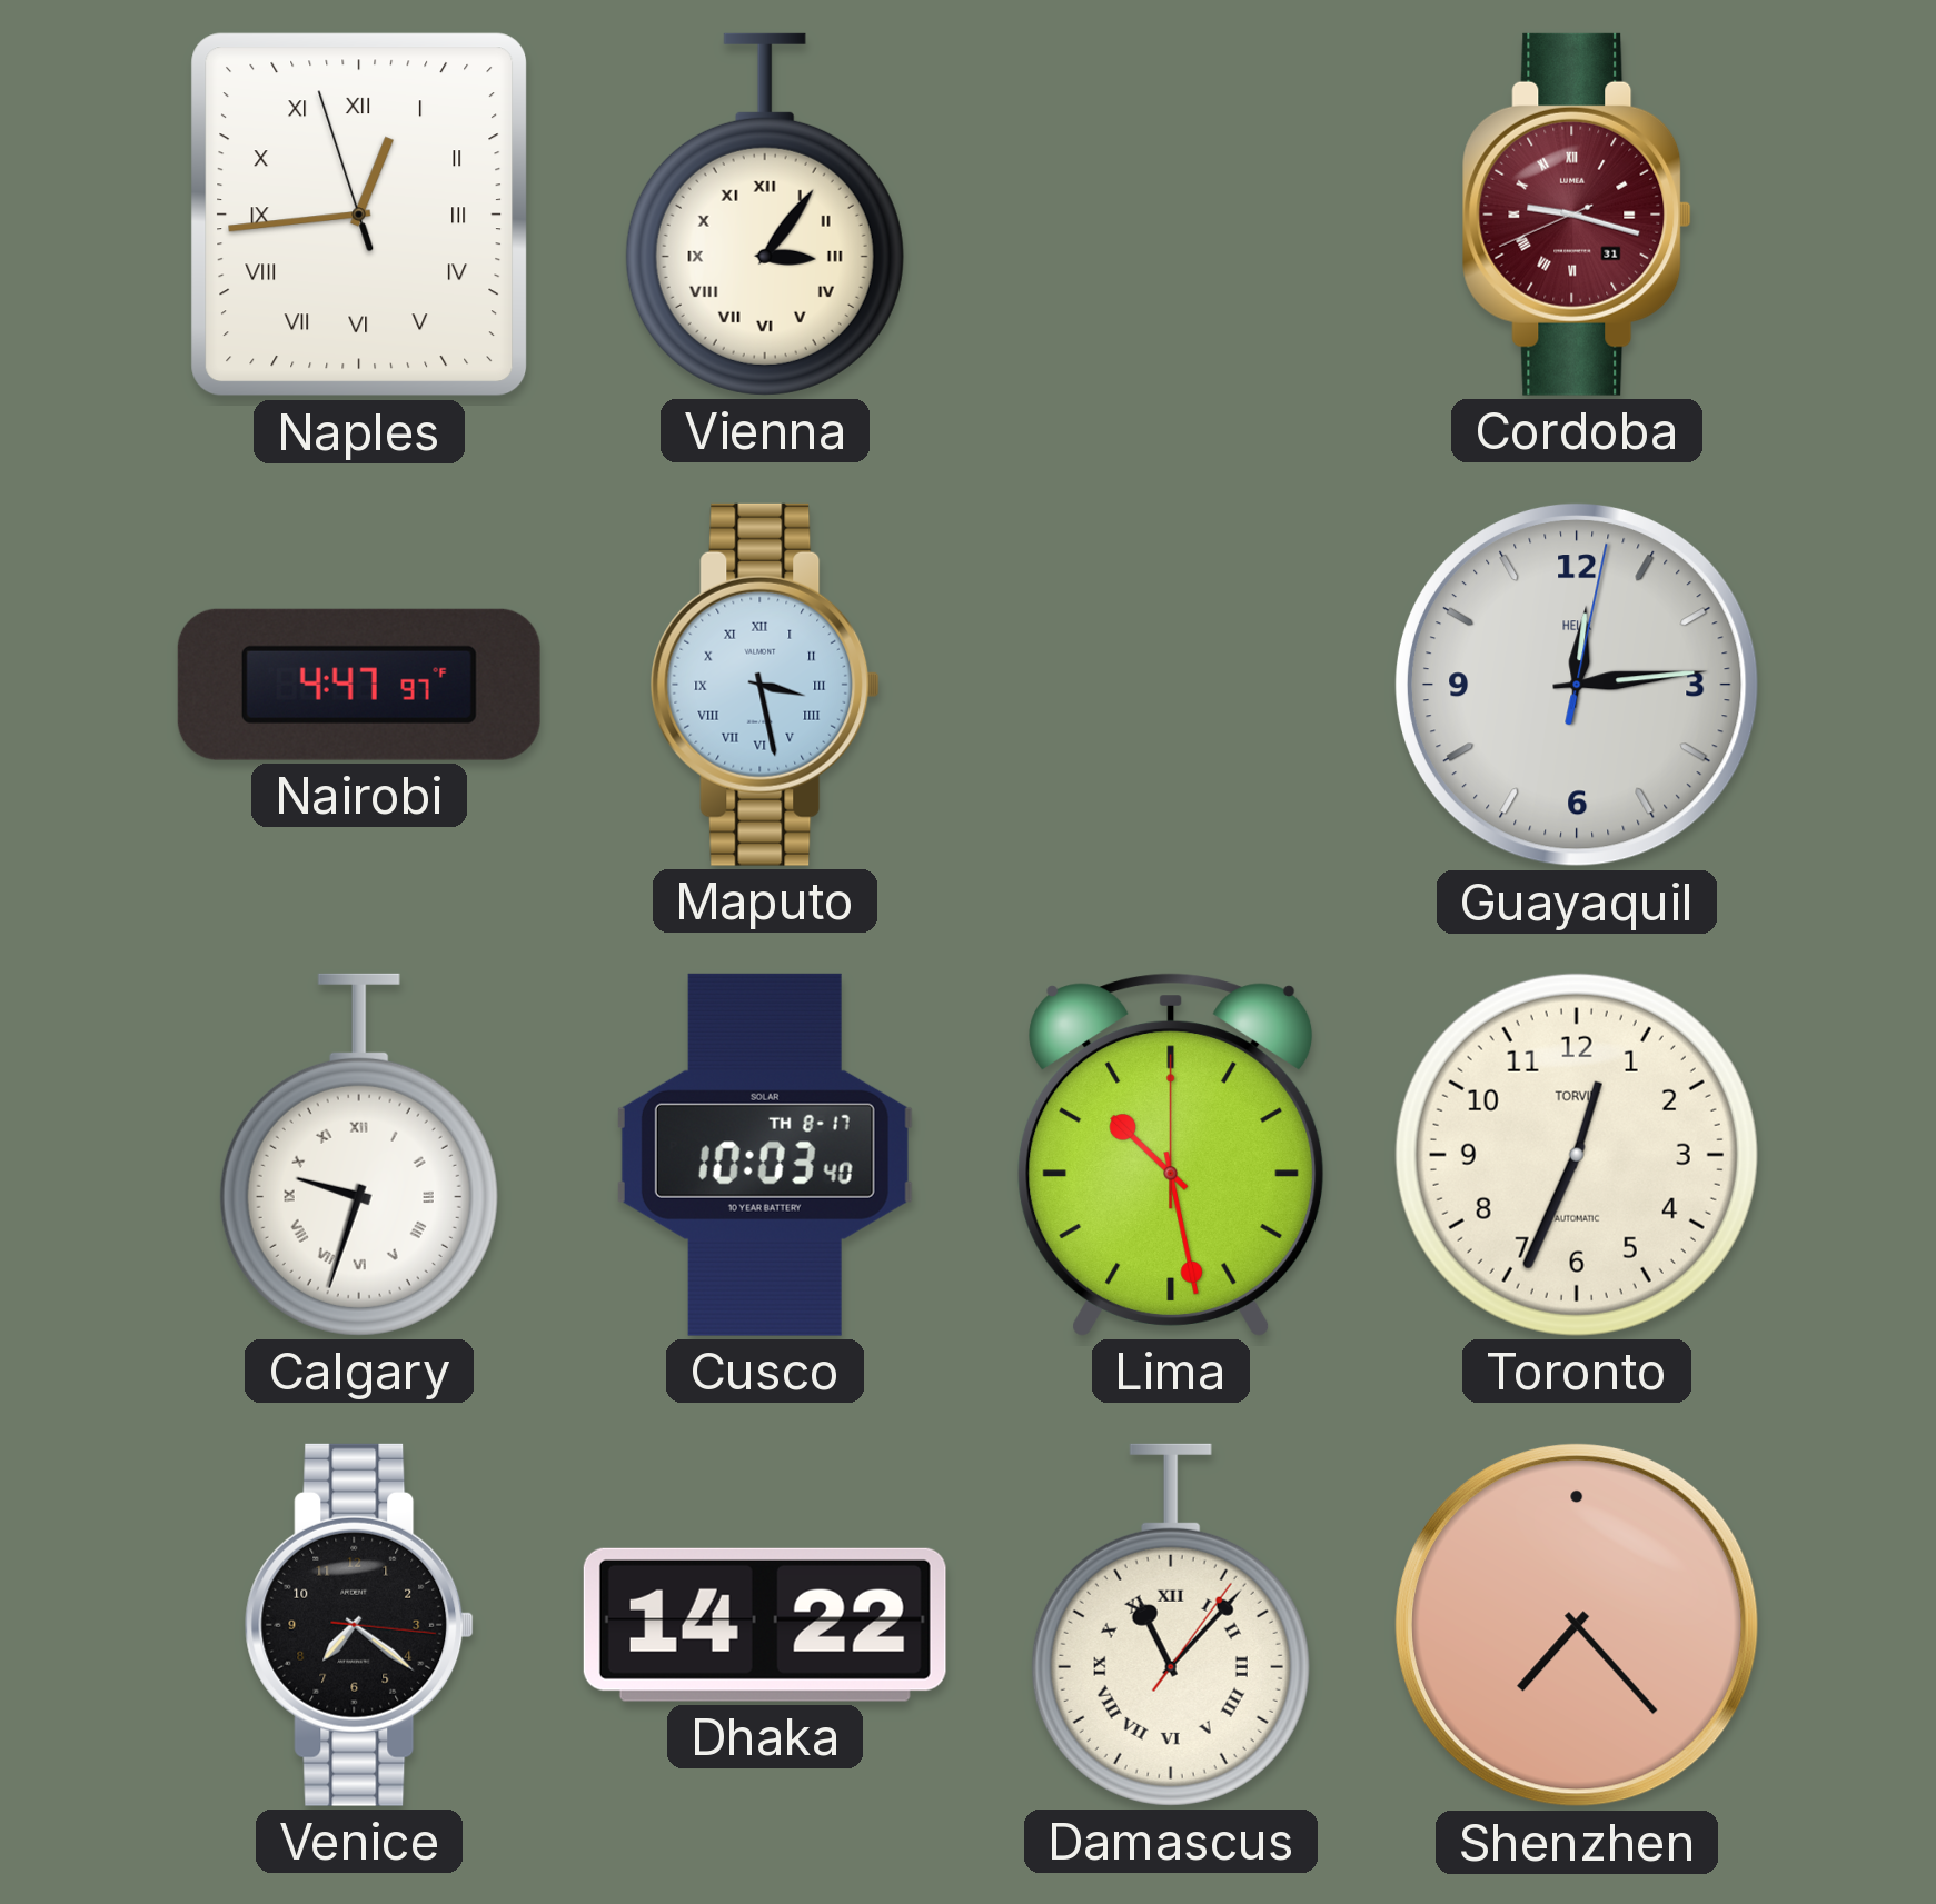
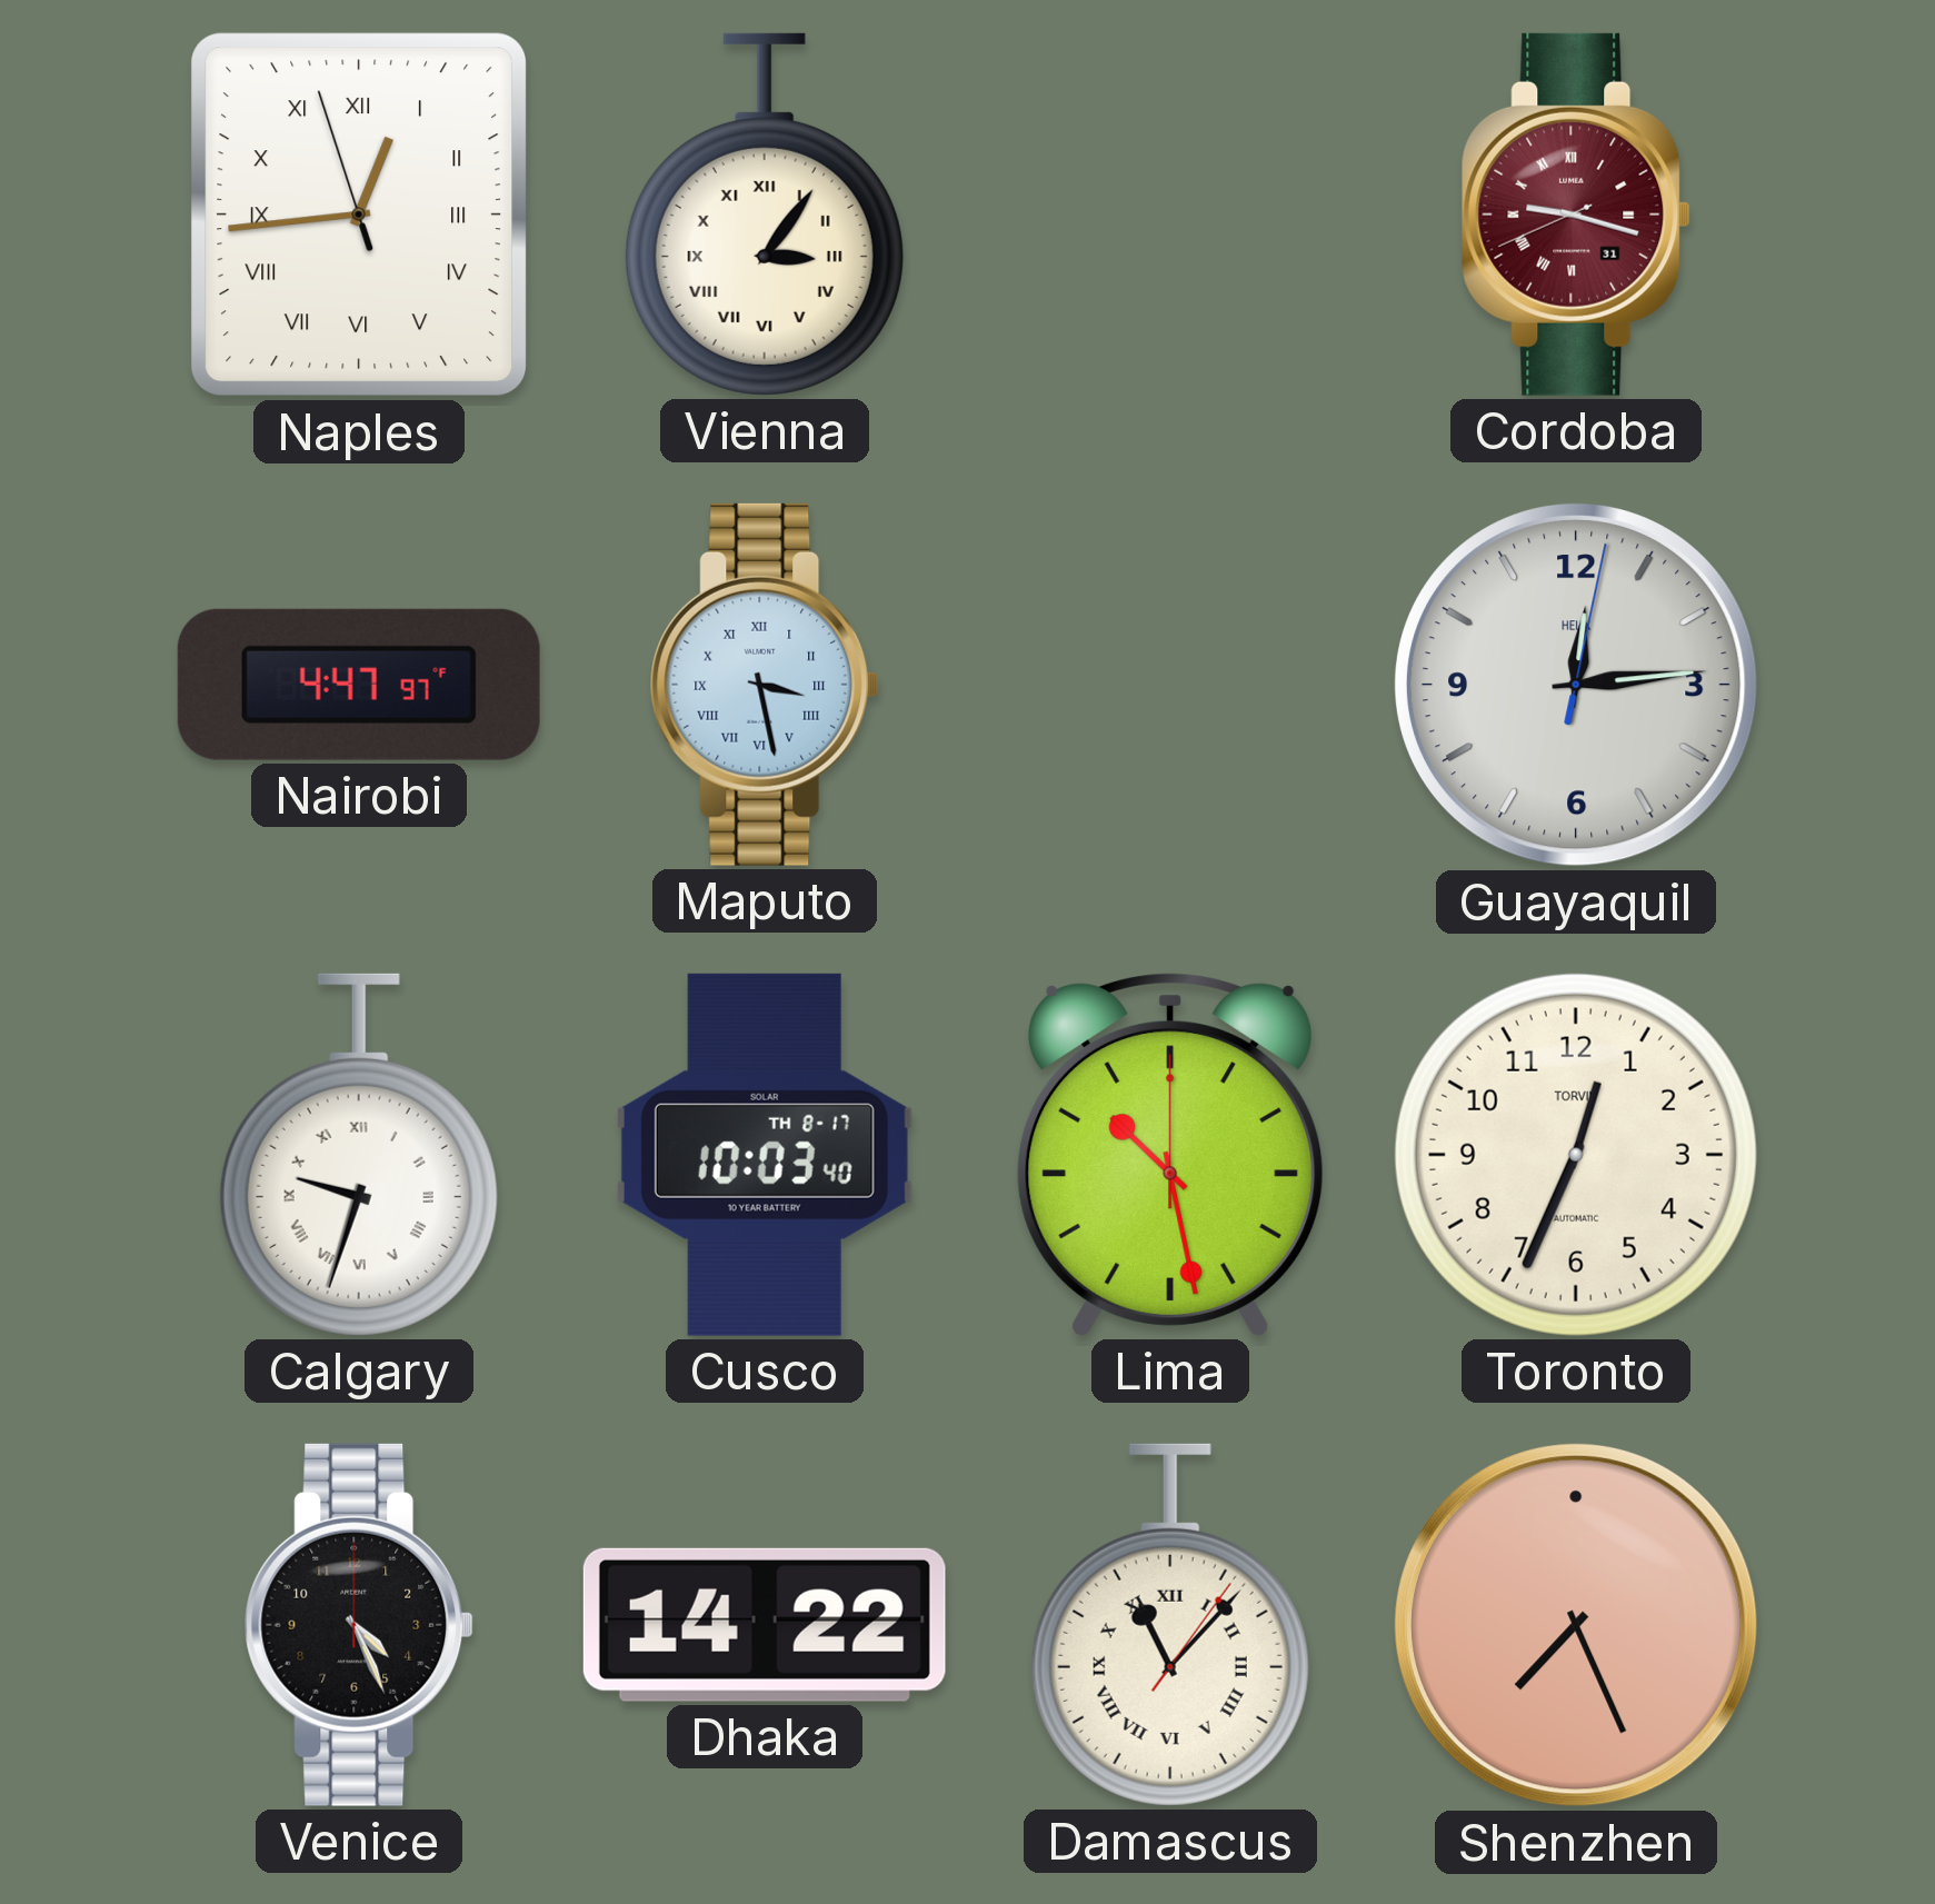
Venice: 7:21 -> 4:26
Shenzhen: 7:23 -> 7:26
